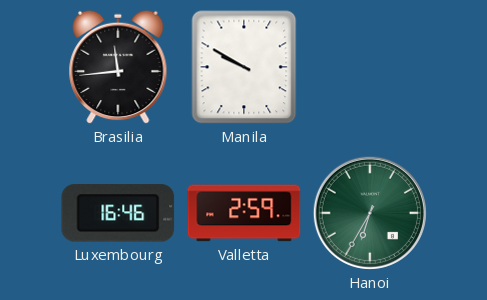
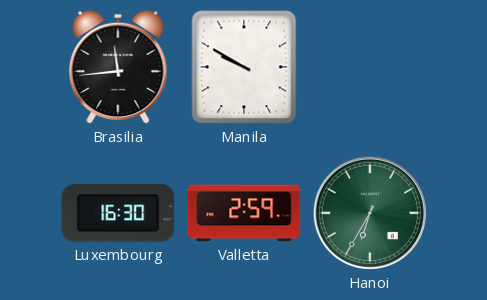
Luxembourg: 16:46 -> 16:30
